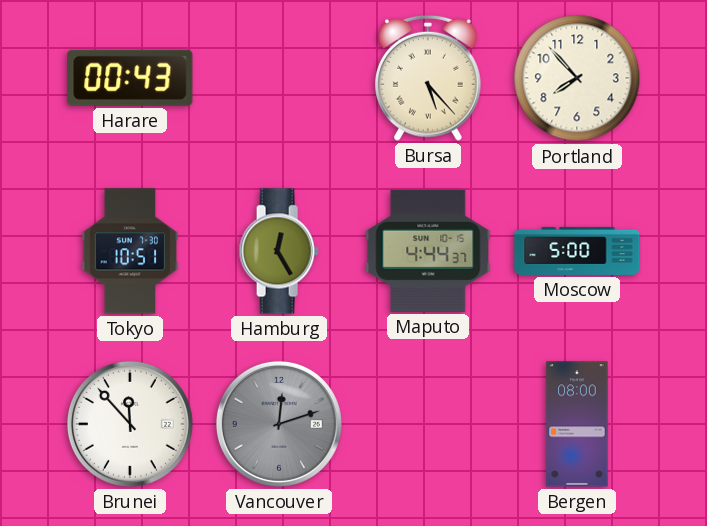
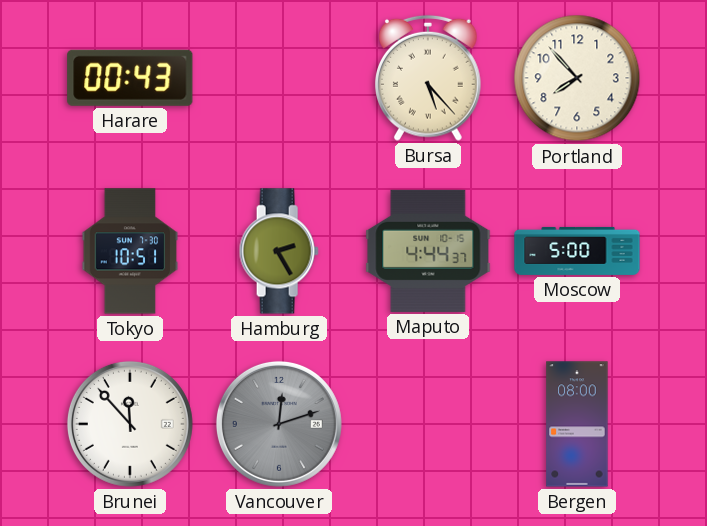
Hamburg: 12:25 -> 2:25
